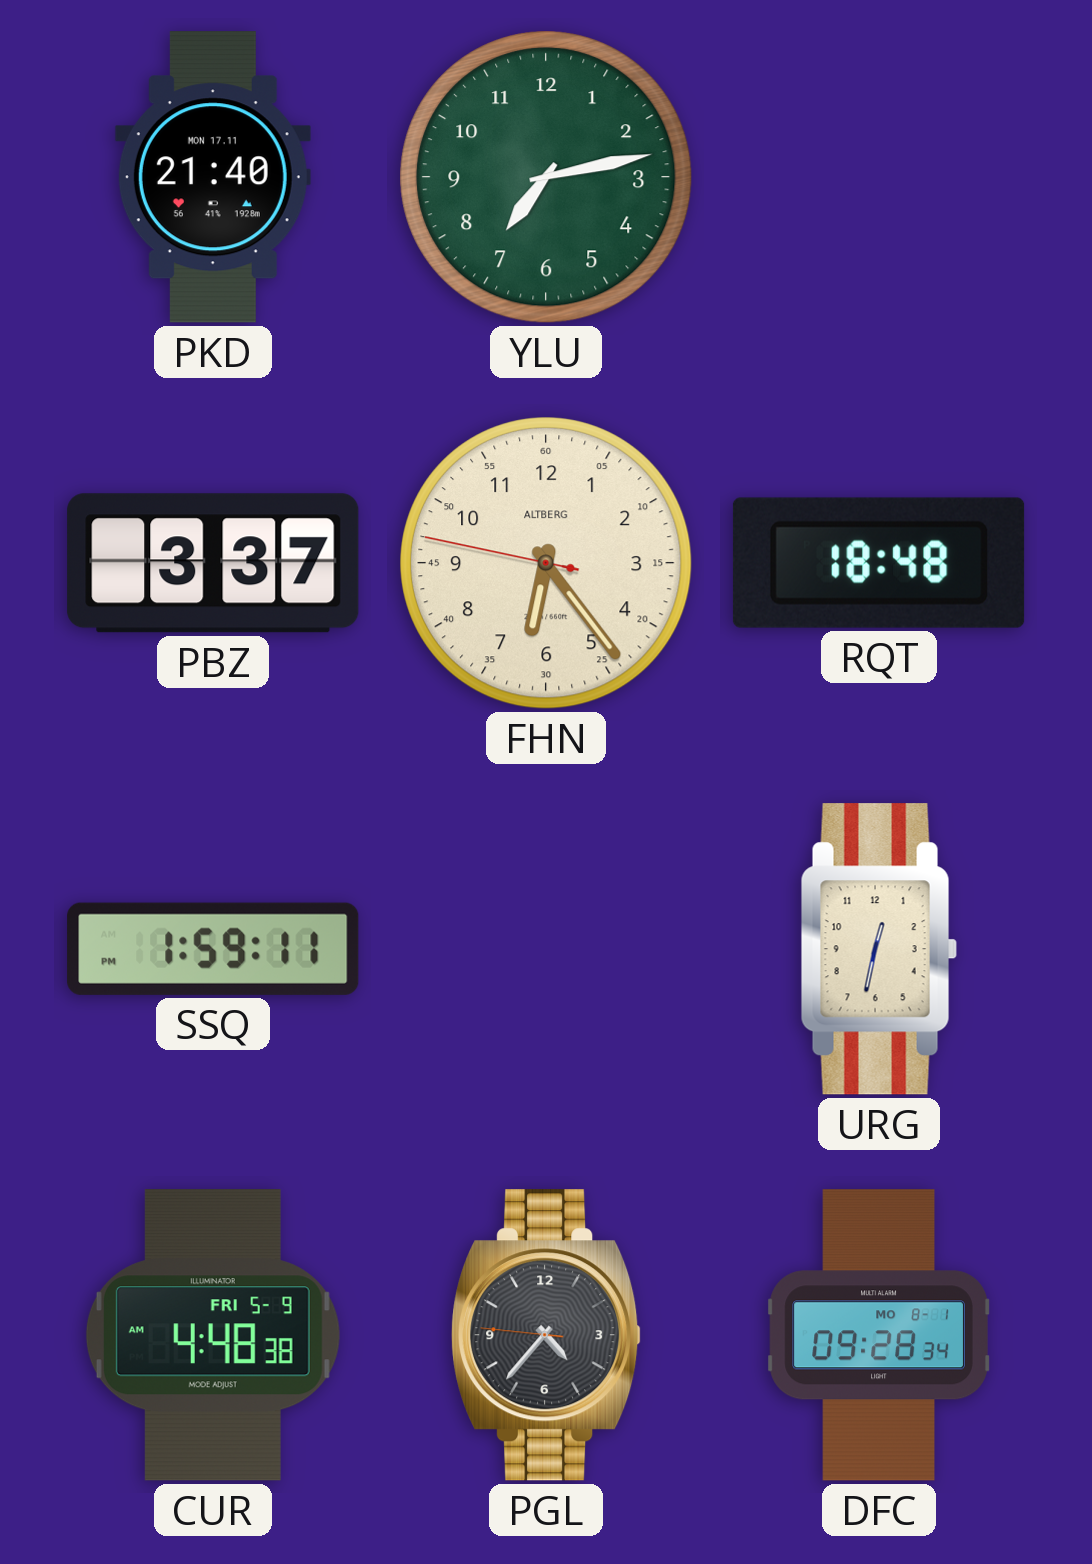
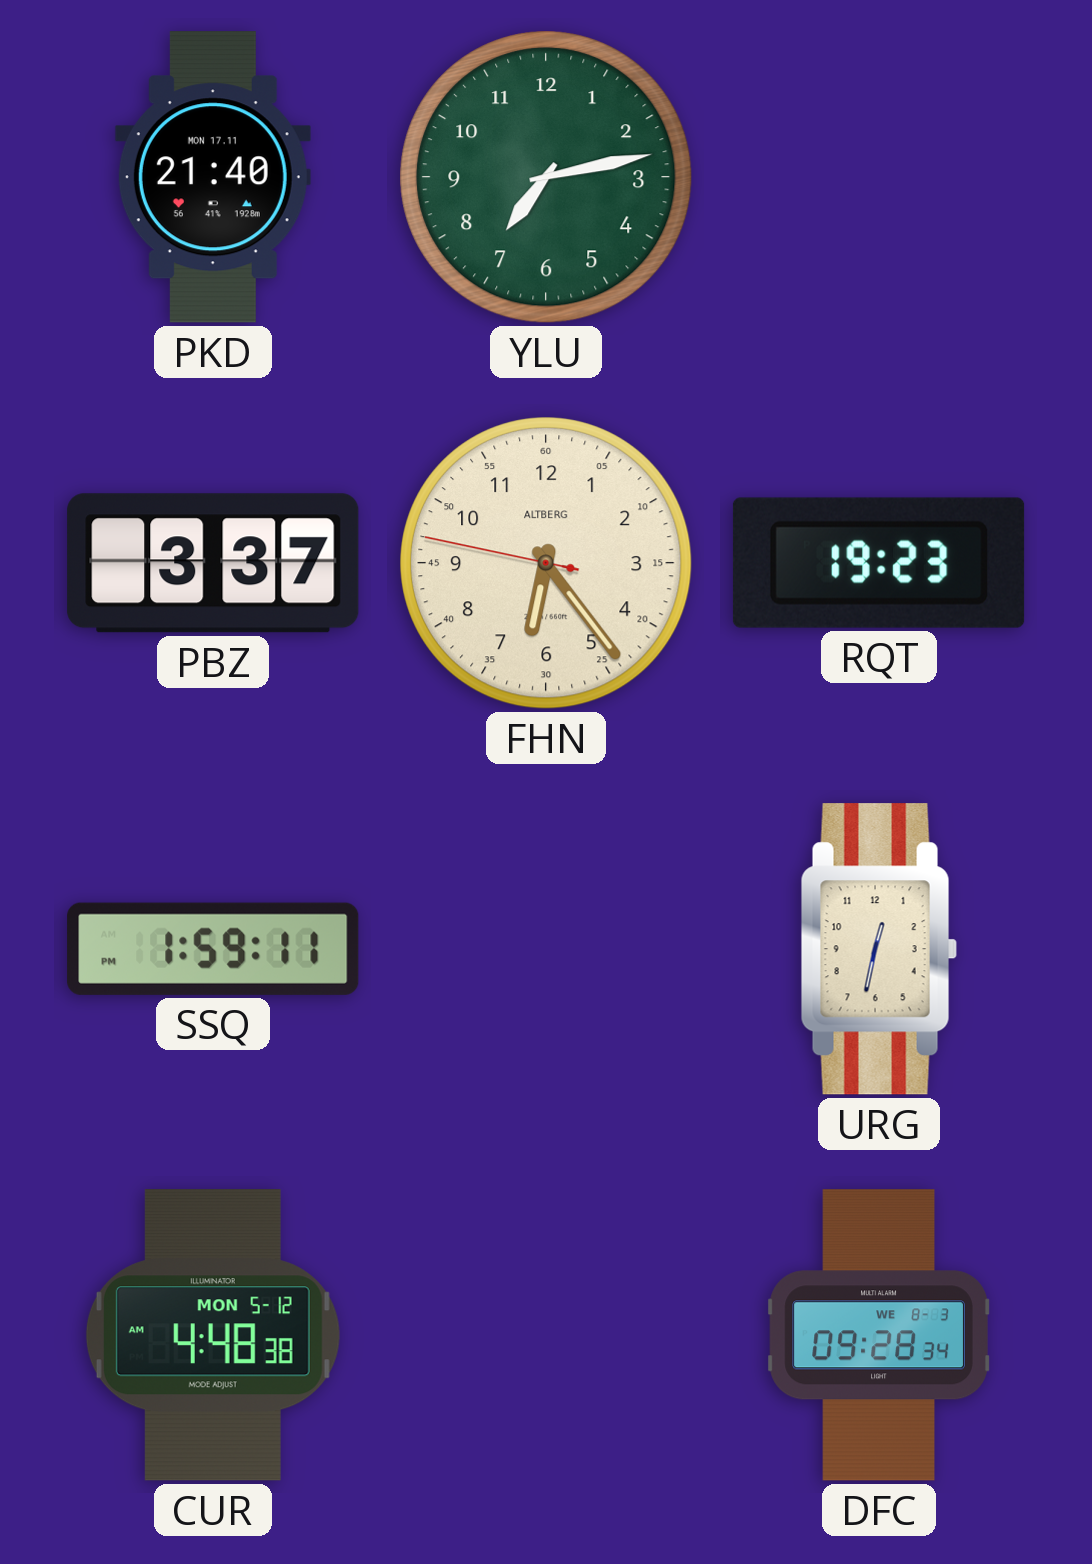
RQT: 18:48 -> 19:23
CUR date: FRI 5-9 -> MON 5-12
PGL: 4:36 -> none
DFC date: MO 8-1 -> WE 8-3
